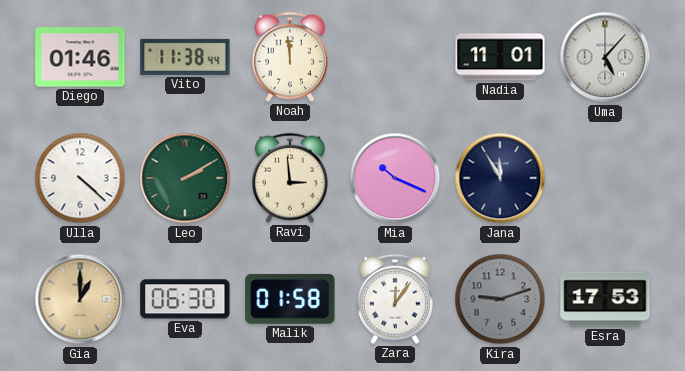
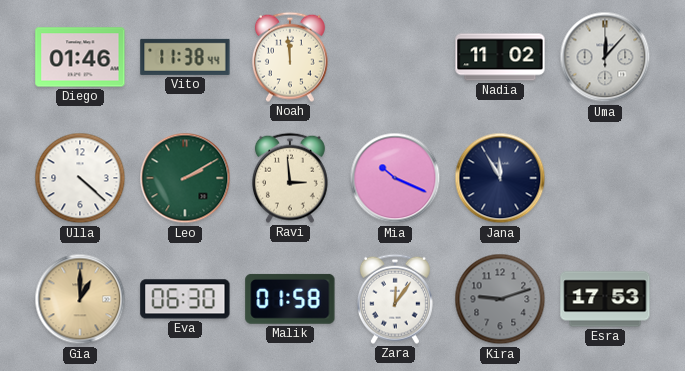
Nadia: 11:01 -> 11:02
Uma: 5:07 -> 12:07
